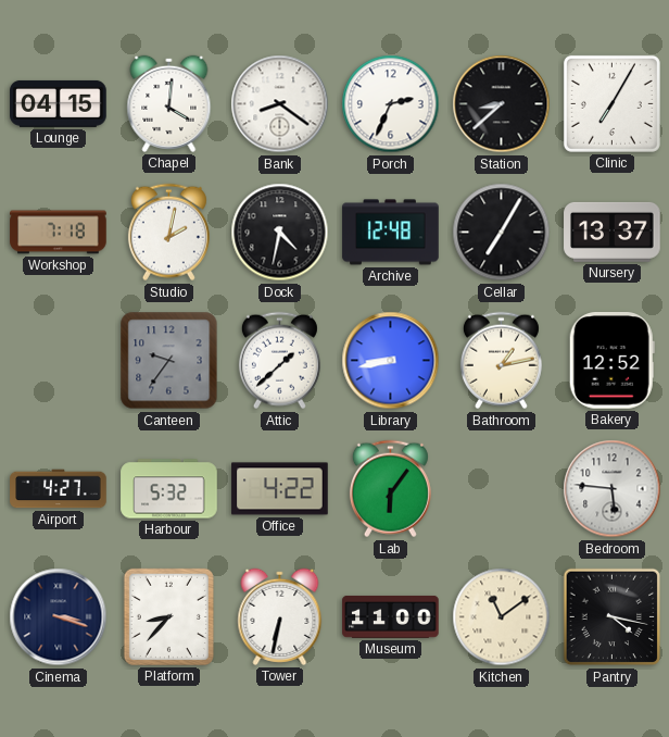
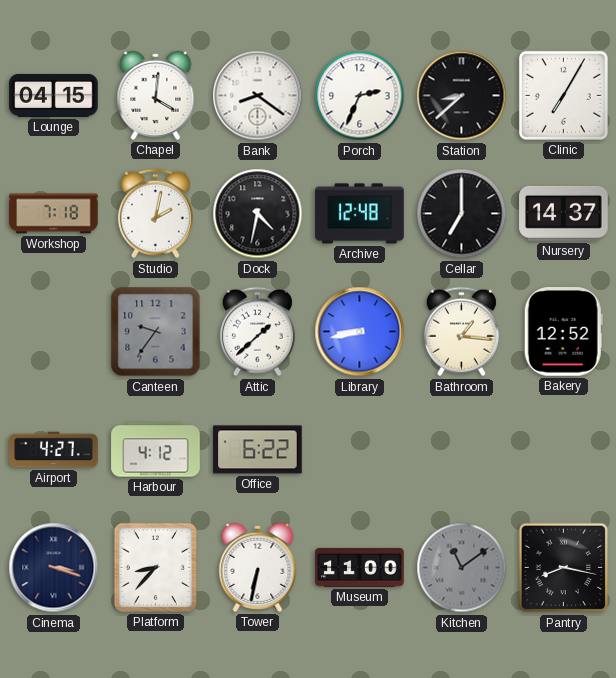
Cellar: 7:05 -> 7:00
Nursery: 13:37 -> 14:37
Bathroom: 1:13 -> 1:16
Harbour: 5:32 -> 4:12
Office: 4:22 -> 6:22
Lab: 6:06 -> none
Bedroom: 5:46 -> none
Kitchen dial: cream -> grey
Pantry: 4:17 -> 8:17
